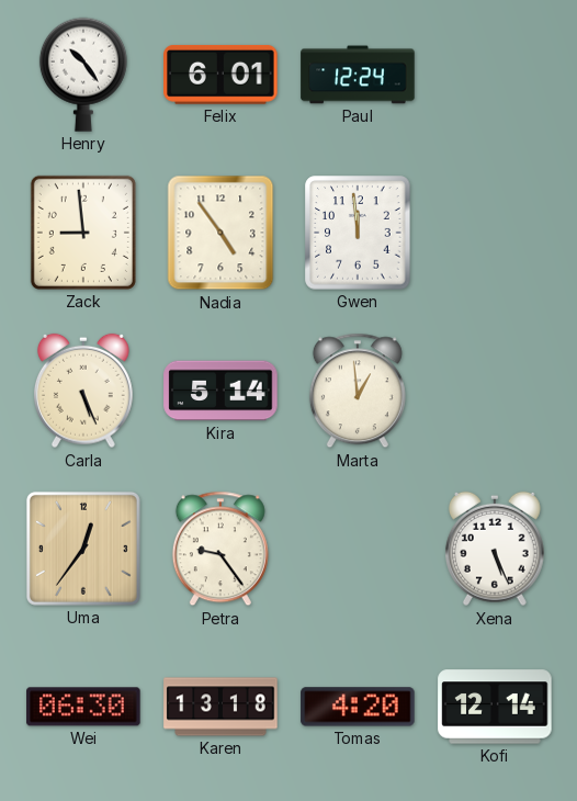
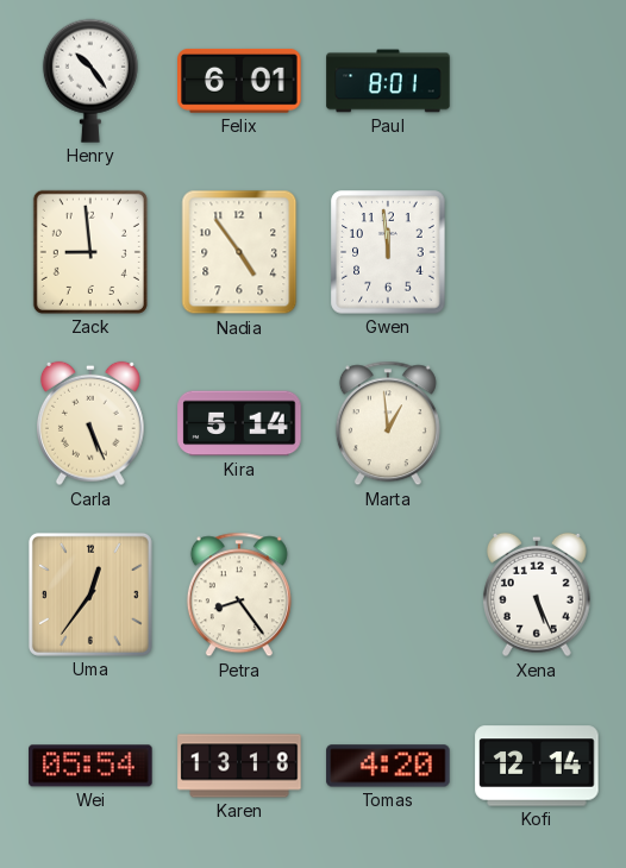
Paul: 12:24 -> 8:01
Petra: 9:24 -> 8:24
Wei: 06:30 -> 05:54
